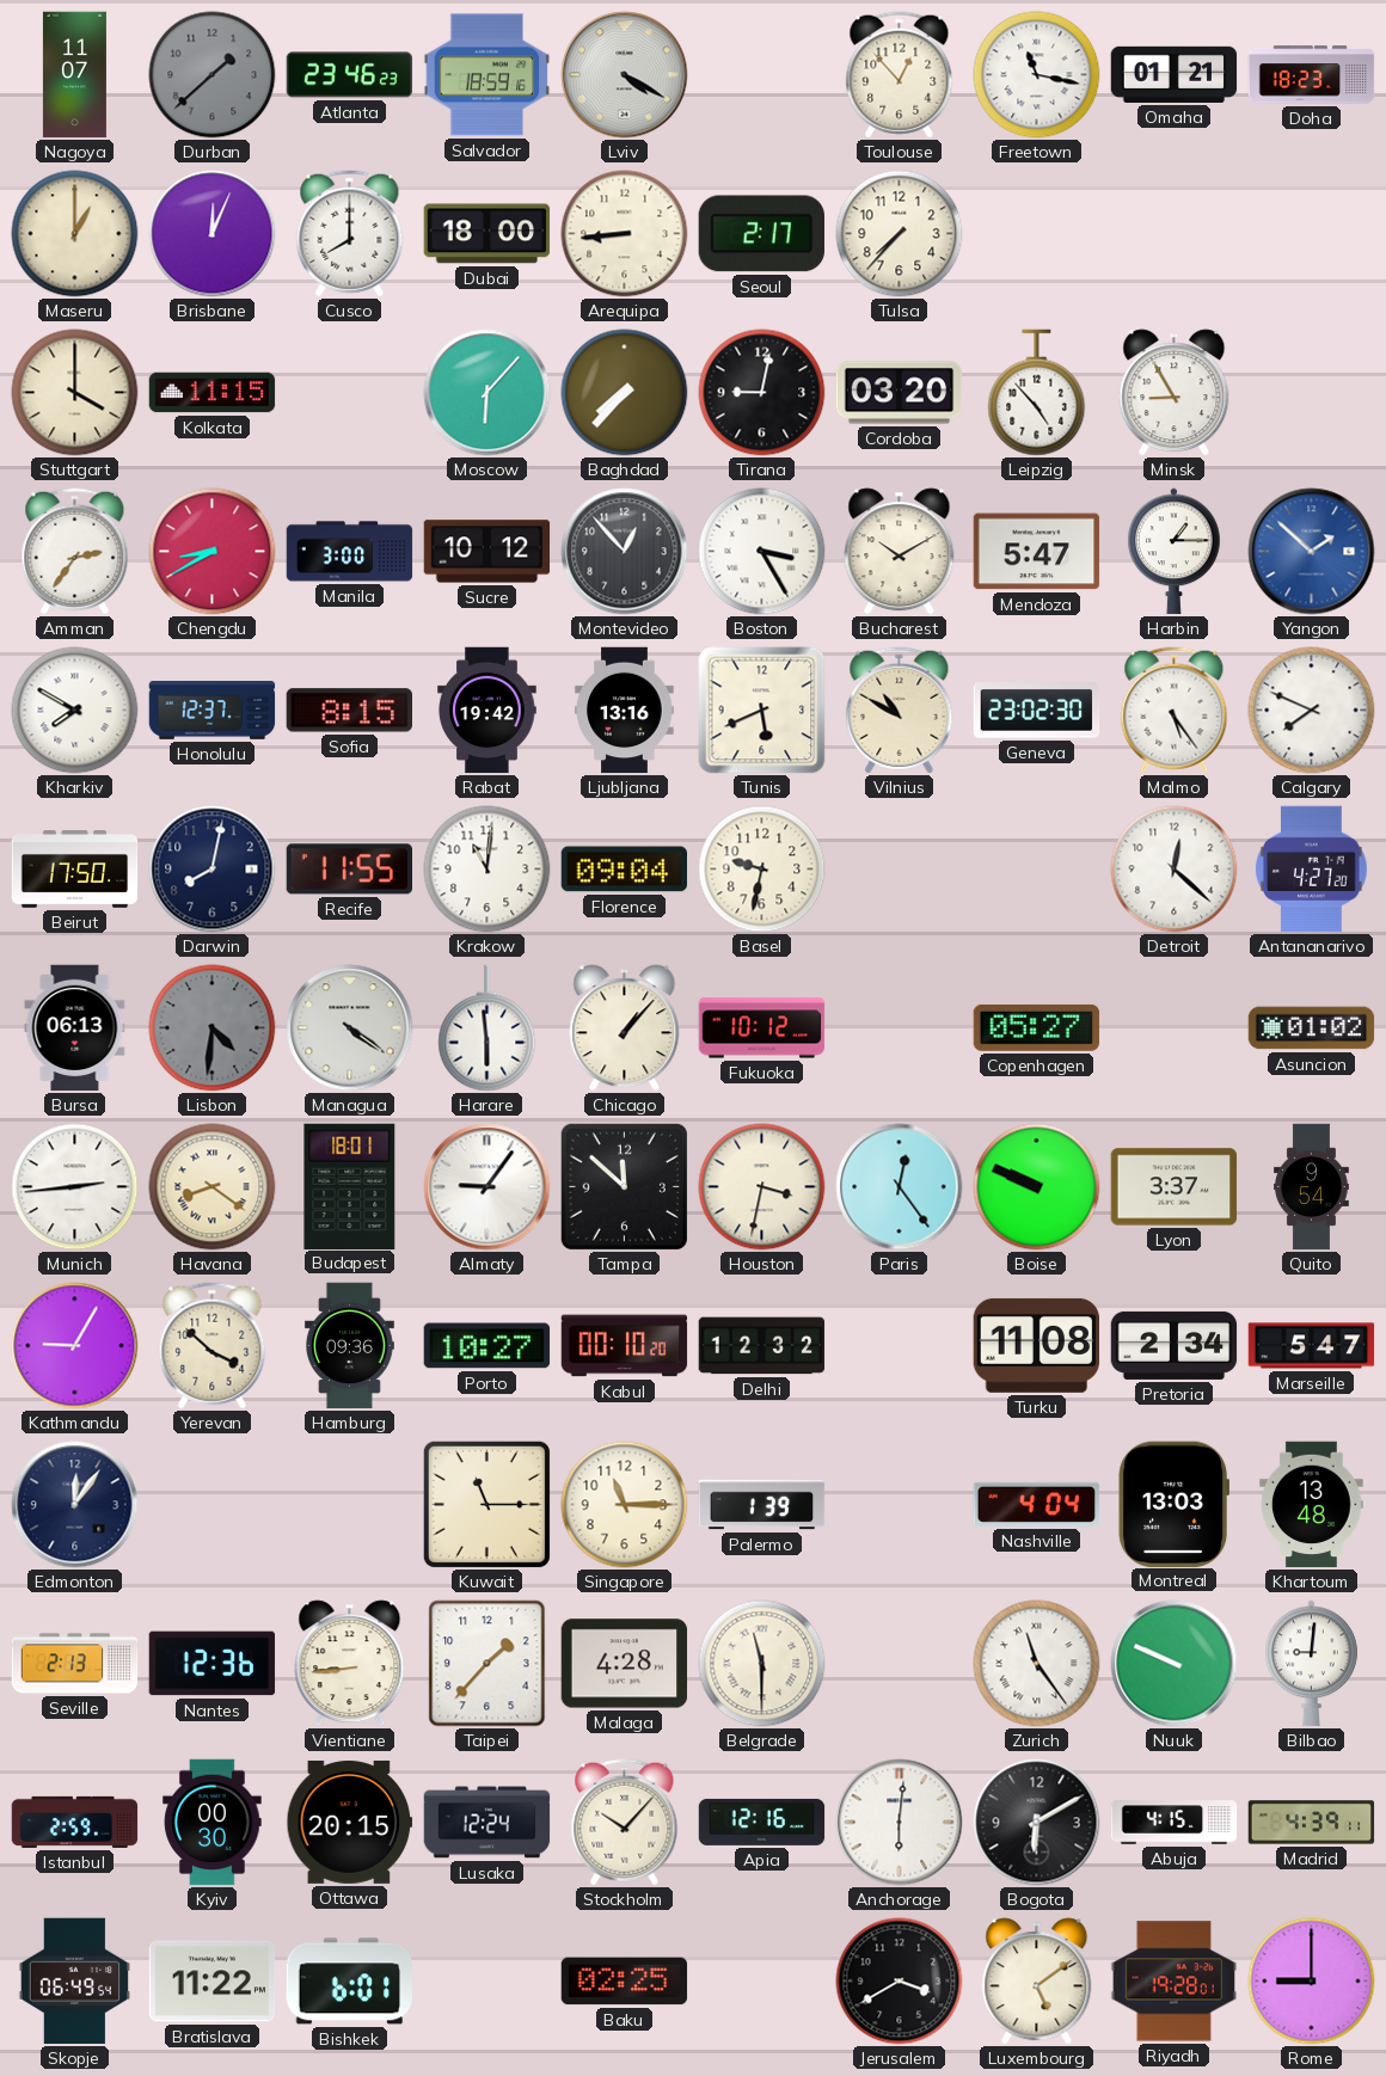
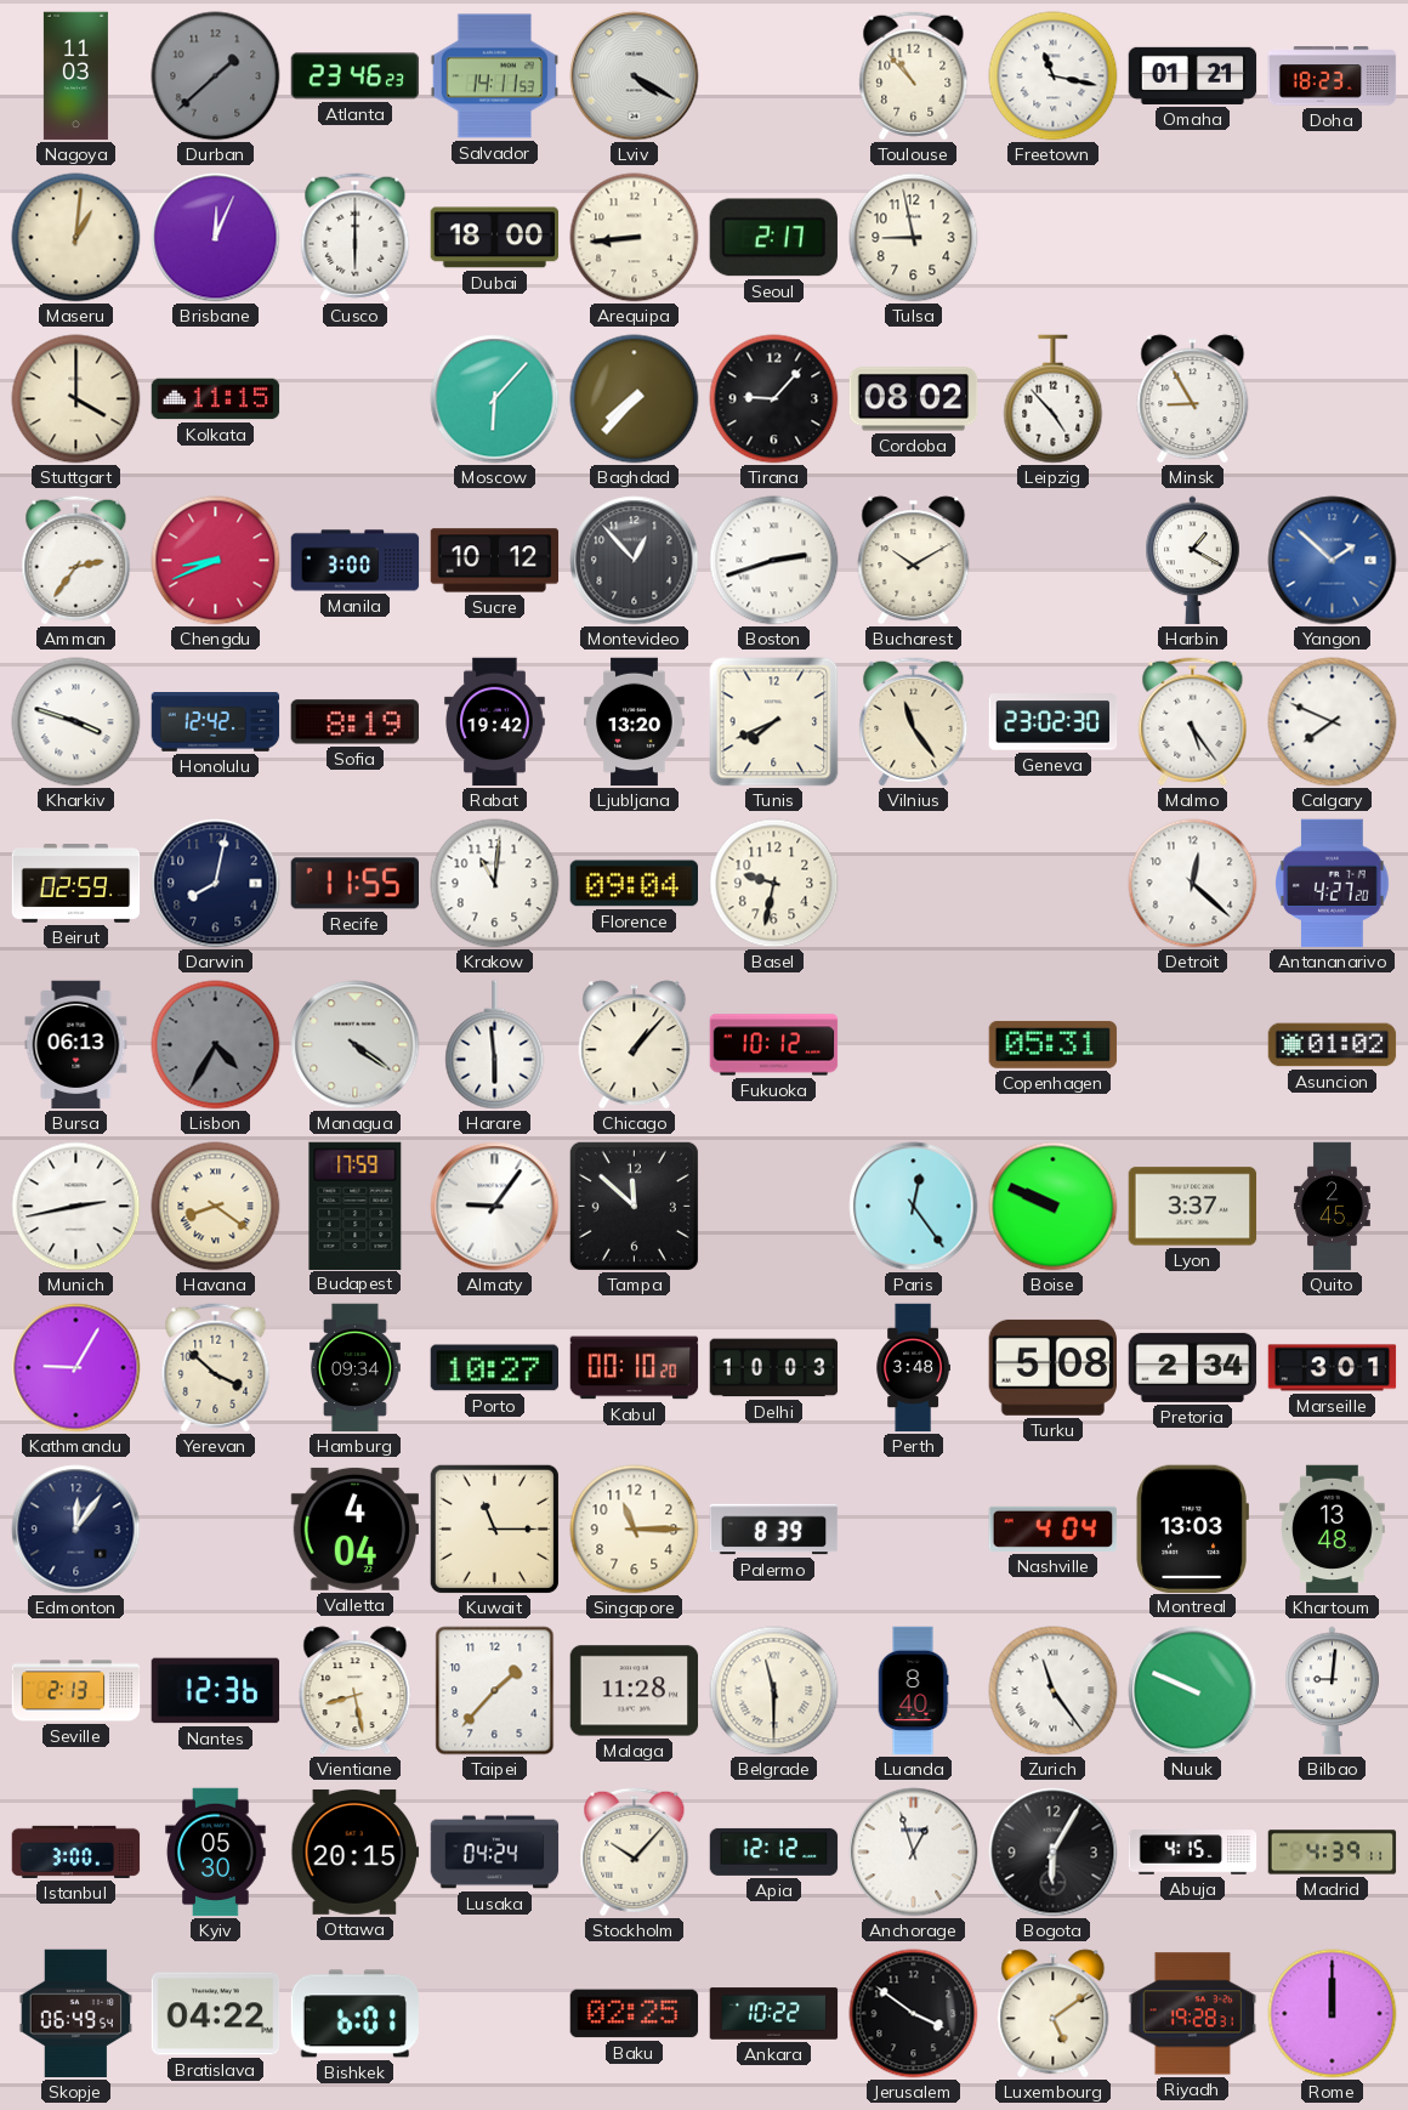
Nagoya: 11:07 -> 11:03
Salvador: 18:59 -> 14:11
Toulouse: 12:53 -> 10:53
Maseru: 1:00 -> 1:01
Cusco: 8:00 -> 6:00
Tulsa: 7:37 -> 8:58
Tirana: 9:02 -> 9:07
Cordoba: 03:20 -> 08:02
Chengdu: 8:40 -> 8:41
Boston: 3:25 -> 2:42
Mendoza: 5:47 -> none
Harbin: 1:15 -> 1:20
Kharkiv: 7:50 -> 3:48
Honolulu: 12:37 -> 12:42
Sofia: 8:15 -> 8:19
Ljubljana: 13:16 -> 13:20
Tunis: 5:41 -> 7:41
Vilnius: 10:50 -> 11:24
Beirut: 17:50 -> 02:59
Lisbon: 4:31 -> 4:35
Copenhagen: 05:27 -> 05:31
Munich: 2:44 -> 2:43
Budapest: 18:01 -> 17:59
Houston: 3:32 -> none
Quito: 9:54 -> 2:45
Hamburg: 09:36 -> 09:34
Delhi: 12:32 -> 10:03
Perth: none -> 3:48
Turku: 11:08 -> 5:08
Marseille: 5:47 -> 3:01
Valletta: none -> 4:04
Palermo: 1:39 -> 8:39
Vientiane: 8:44 -> 8:28
Malaga: 4:28 -> 11:28
Luanda: none -> 8:40
Istanbul: 2:59 -> 3:00
Kyiv: 00:30 -> 05:30
Lusaka: 12:24 -> 04:24
Apia: 12:16 -> 12:12
Anchorage: 6:01 -> 12:57
Bogota: 6:10 -> 6:05
Bratislava: 11:22 -> 04:22
Ankara: none -> 10:22
Jerusalem: 3:40 -> 3:51
Riyadh: 19:28:01 -> 19:28:31
Rome: 9:00 -> 12:00
